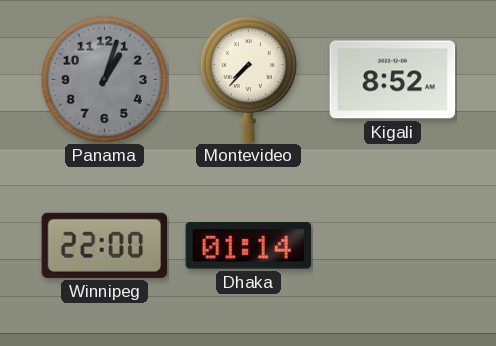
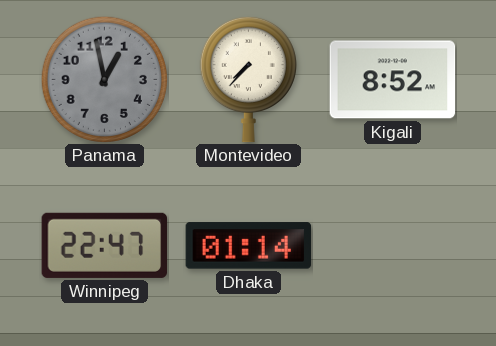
Panama: 1:03 -> 12:58
Winnipeg: 22:00 -> 22:47
